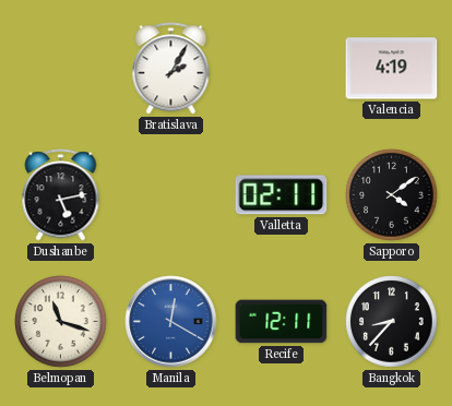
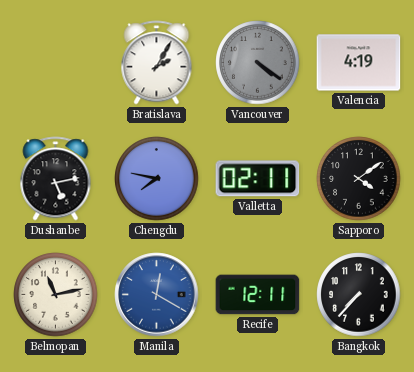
Vancouver: none -> 4:21
Chengdu: none -> 7:47
Belmopan: 11:18 -> 11:13
Bangkok: 8:37 -> 7:37
